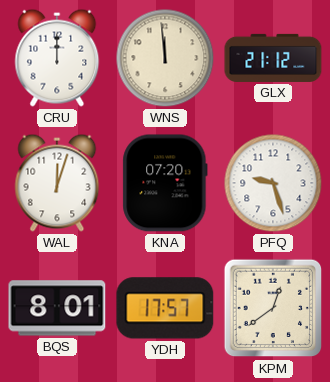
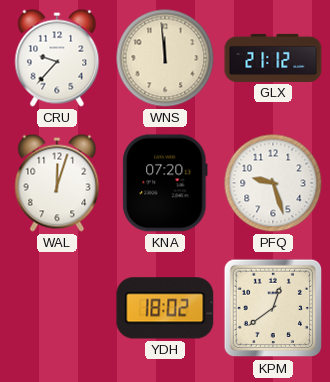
CRU: 12:00 -> 9:37
BQS: 8:01 -> none
YDH: 17:57 -> 18:02
